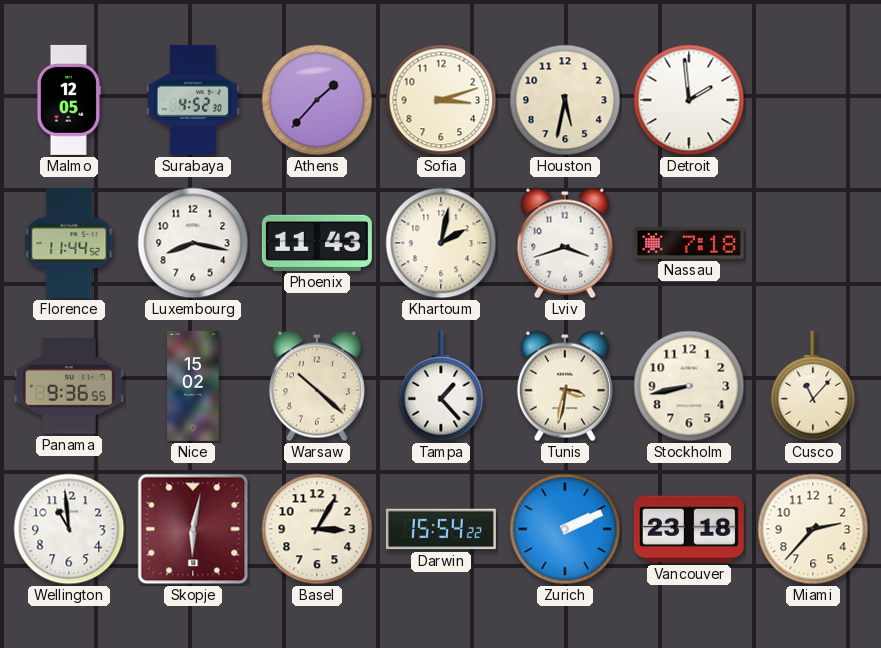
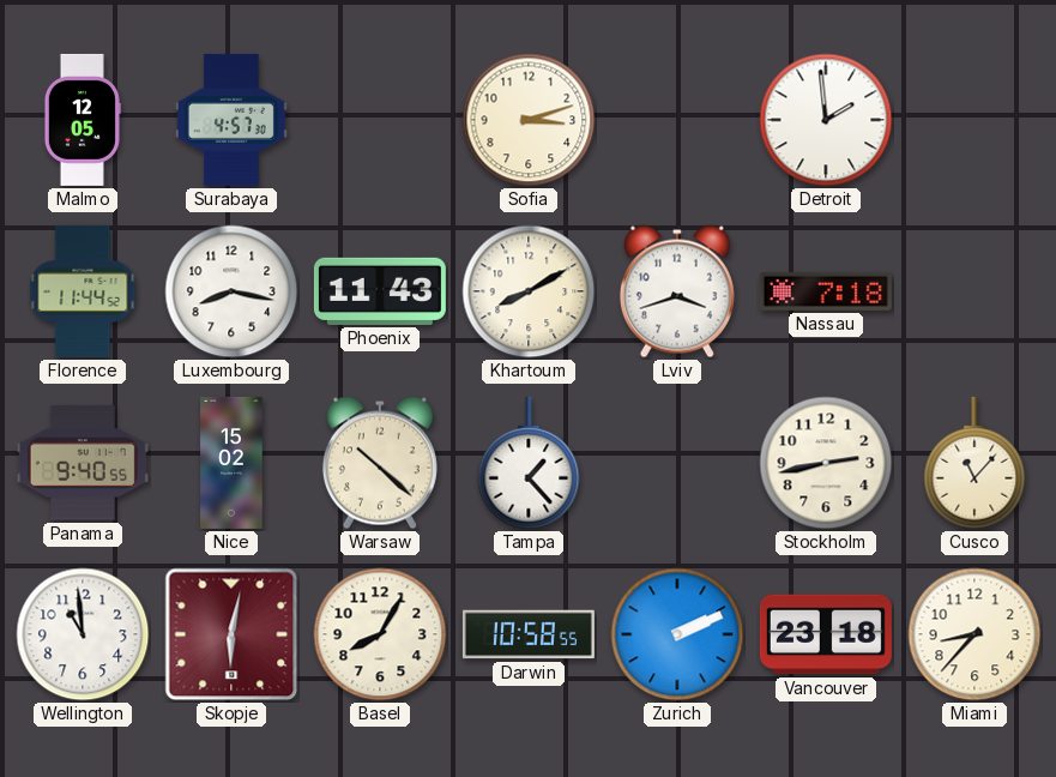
Surabaya: 4:52 -> 4:57
Athens: 1:37 -> none
Houston: 5:32 -> none
Khartoum: 2:02 -> 8:10
Panama: 9:36 -> 9:40
Tunis: 3:32 -> none
Stockholm: 8:43 -> 2:43
Basel: 3:05 -> 8:05
Darwin: 15:54 -> 10:58
Miami: 2:37 -> 8:37
